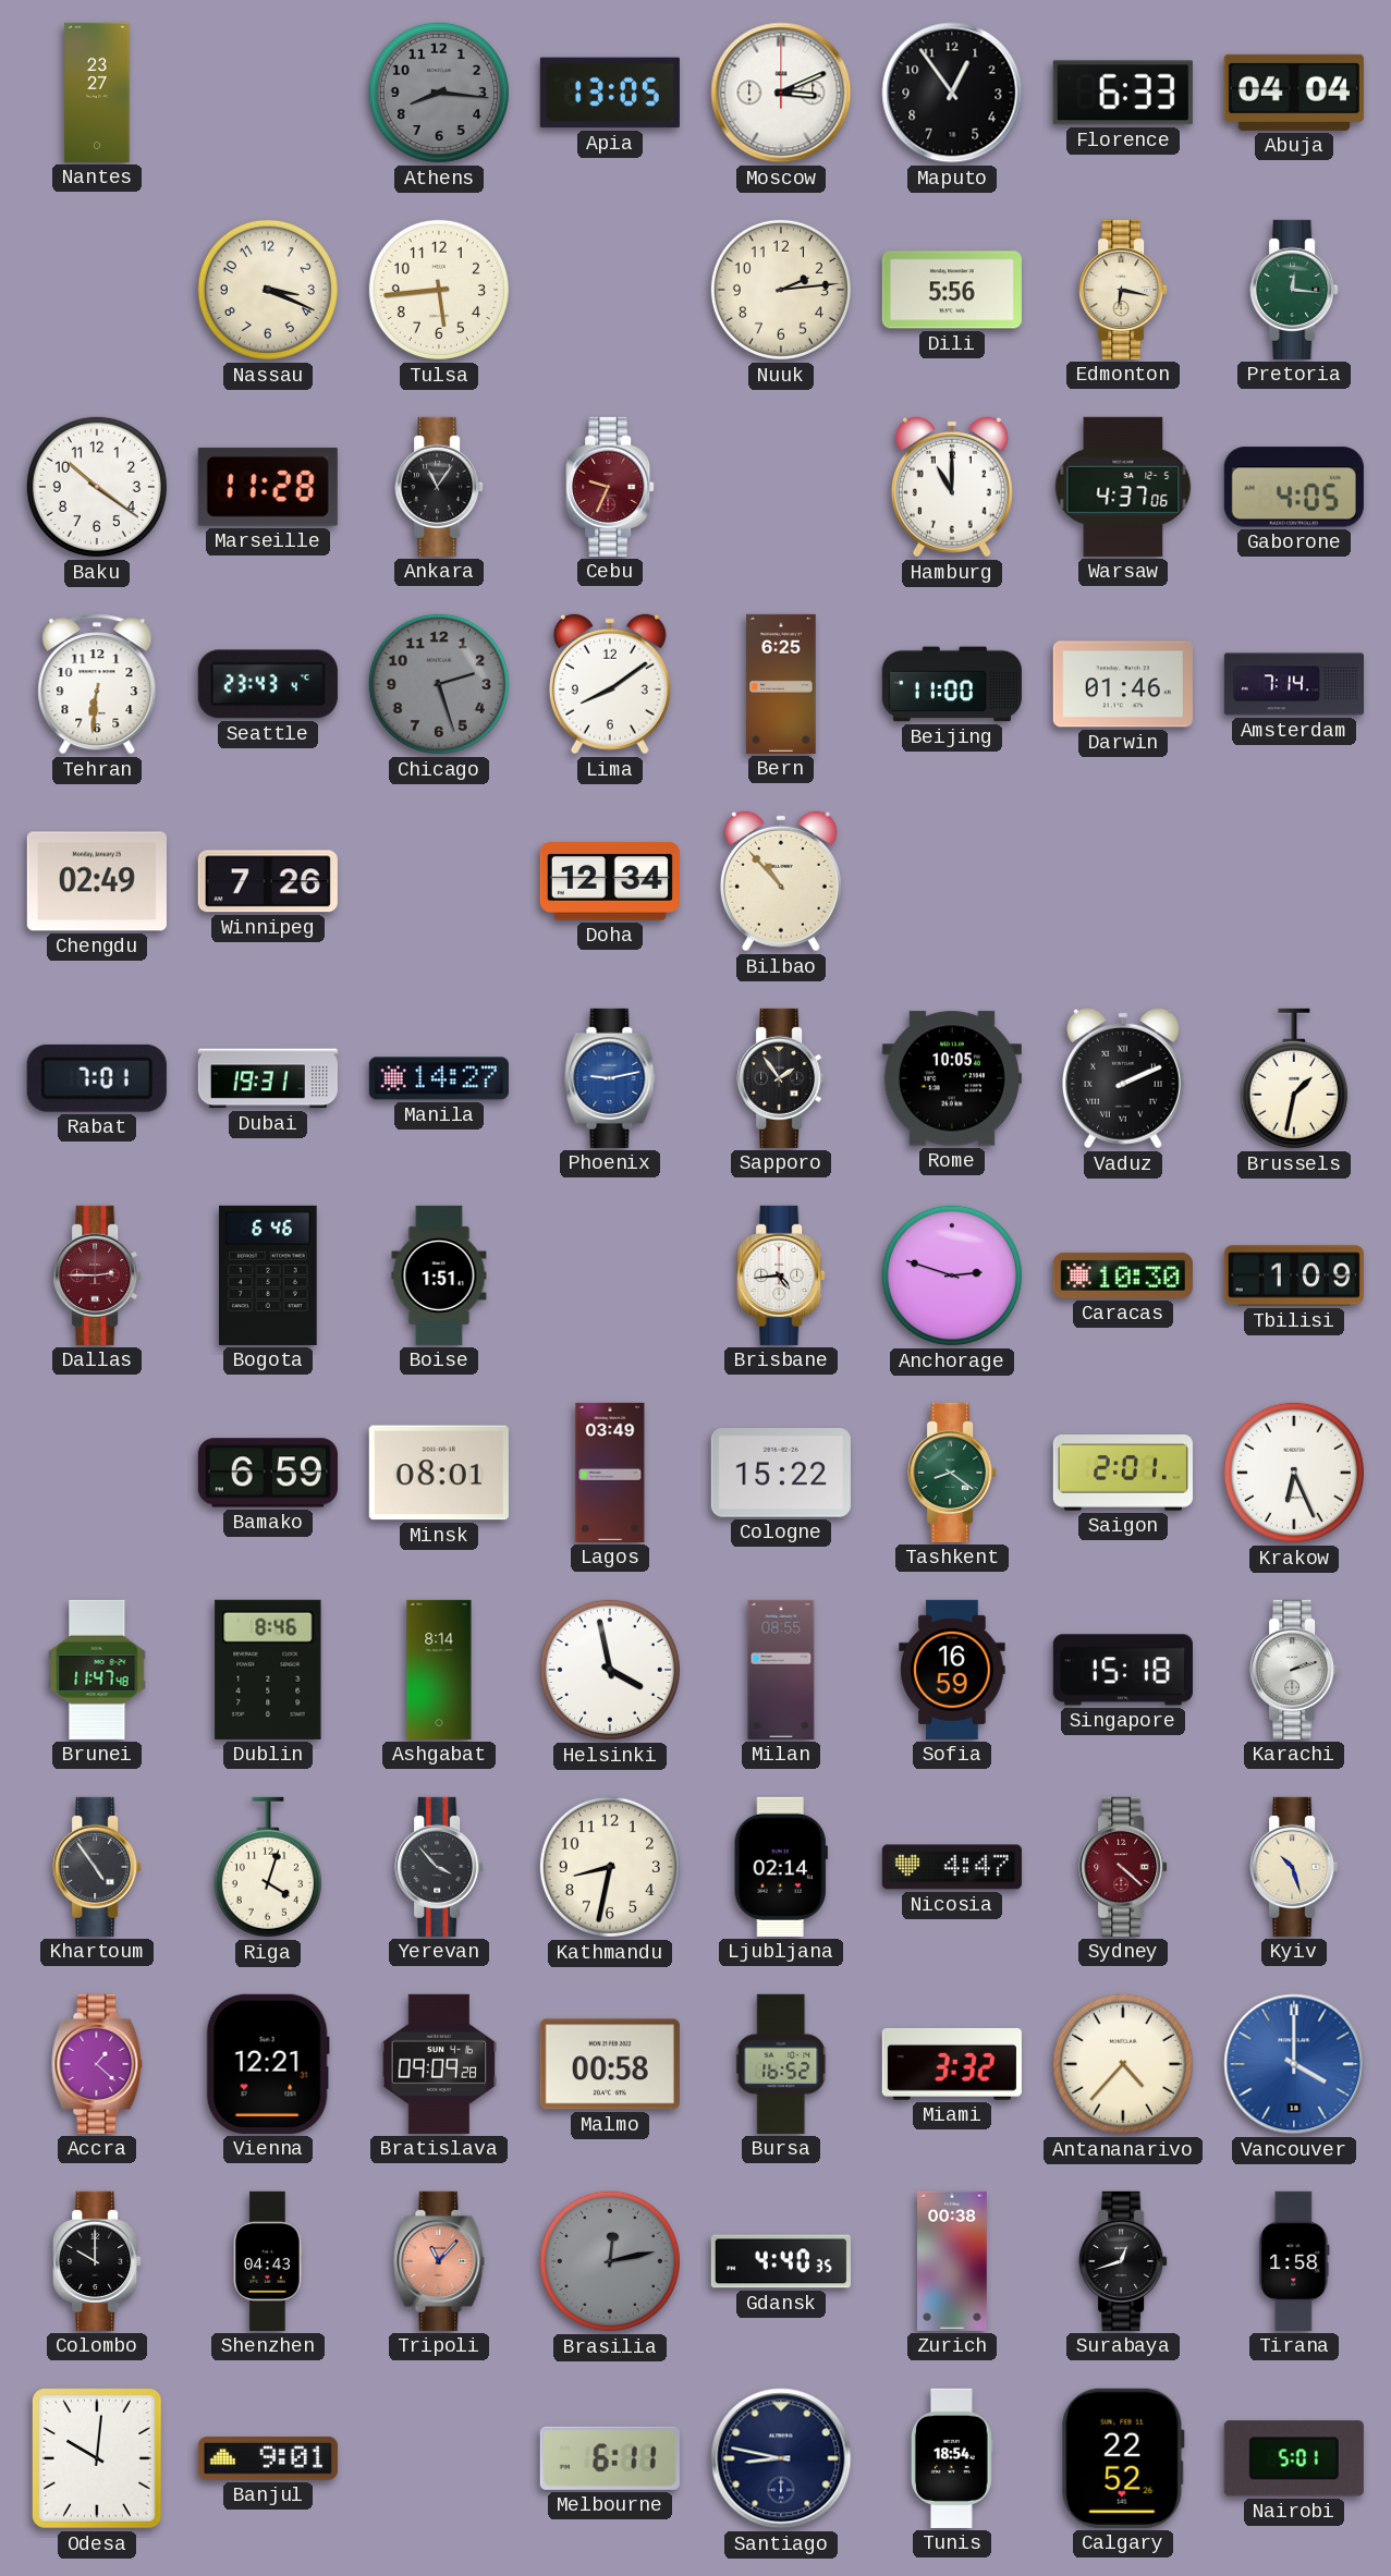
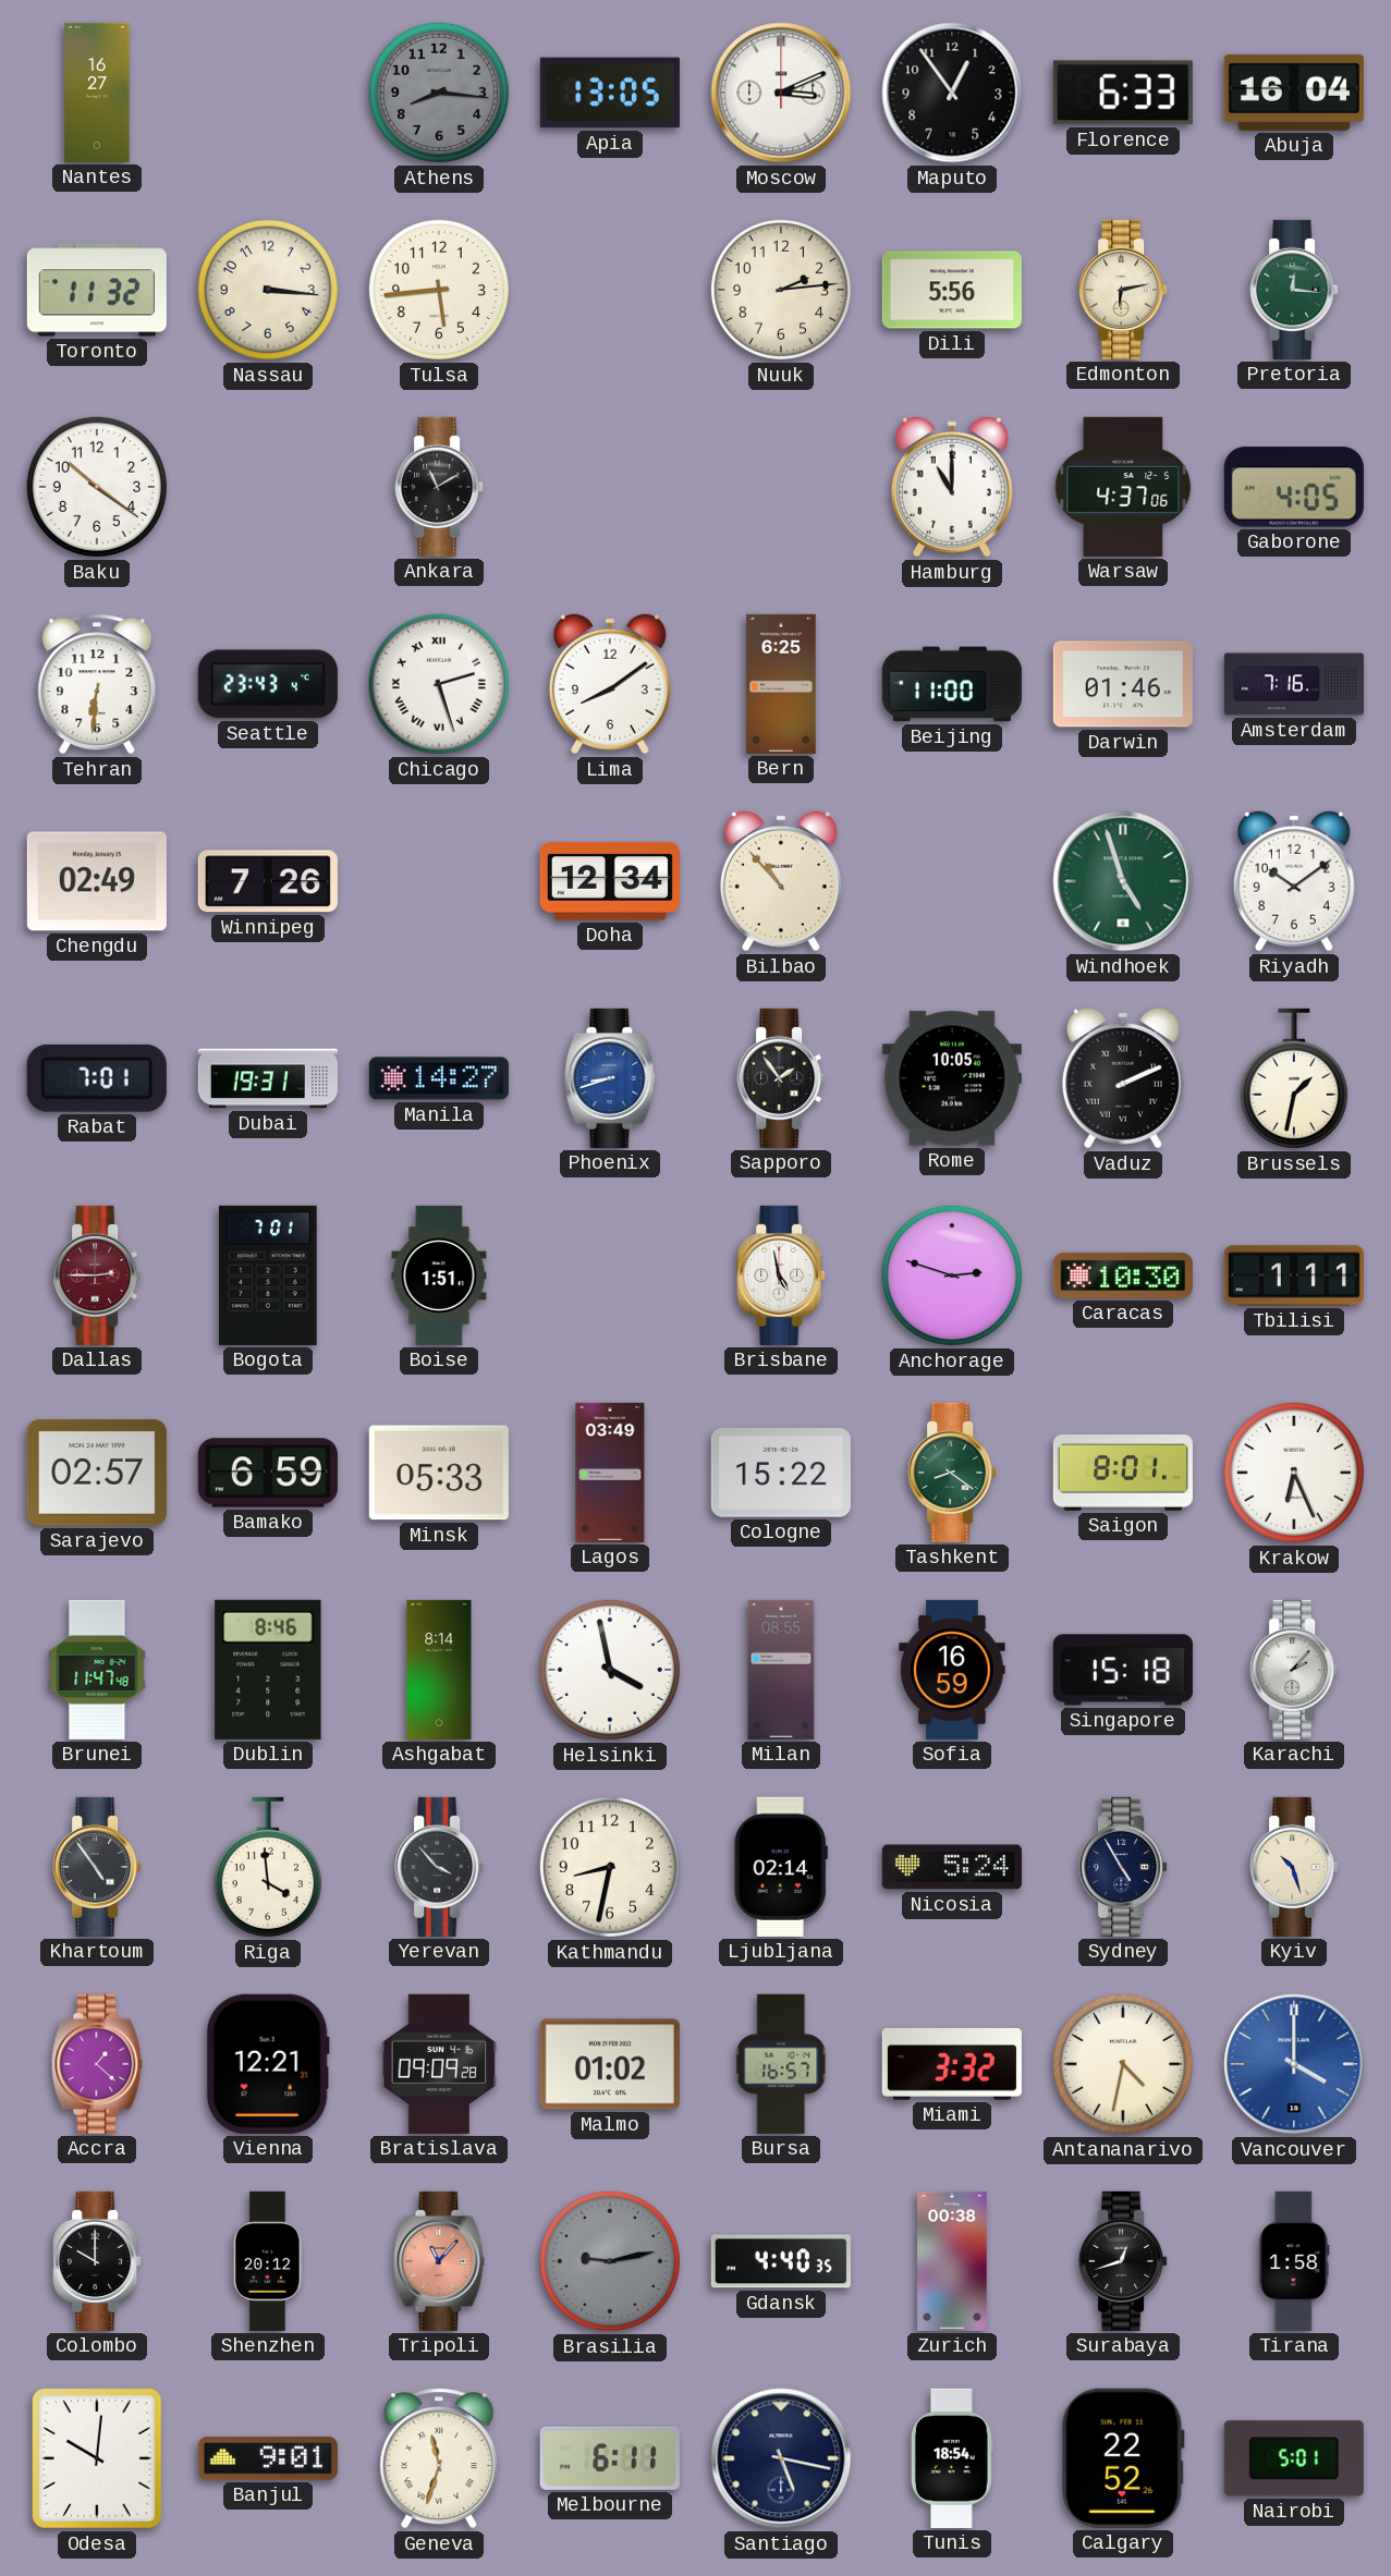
Nantes: 23:27 -> 16:27
Abuja: 04:04 -> 16:04
Toronto: none -> 11:32
Nassau: 3:19 -> 3:16
Edmonton: 6:17 -> 6:13
Marseille: 11:28 -> none
Ankara: 11:06 -> 11:10
Cebu: 9:34 -> none
Chicago dial: grey -> white
Chicago numerals: Arabic -> Roman
Amsterdam: 7:14 -> 7:16
Windhoek: none -> 4:57
Riyadh: none -> 10:09
Phoenix: 9:13 -> 8:42
Bogota: 6:46 -> 7:01
Brisbane: 4:44 -> 4:58
Tbilisi: 1:09 -> 1:11
Sarajevo: none -> 02:57
Minsk: 08:01 -> 05:33
Saigon: 2:01 -> 8:01
Karachi: 2:12 -> 2:07
Riga: 4:03 -> 3:59
Nicosia: 4:47 -> 5:24
Sydney: 4:22 -> 4:55
Sydney dial: burgundy -> navy
Malmo: 00:58 -> 01:02
Bursa: 16:52 -> 16:57
Antananarivo: 4:37 -> 4:32
Shenzhen: 04:43 -> 20:12
Brasilia: 12:13 -> 9:13
Geneva: none -> 11:33
Santiago: 8:47 -> 5:17
